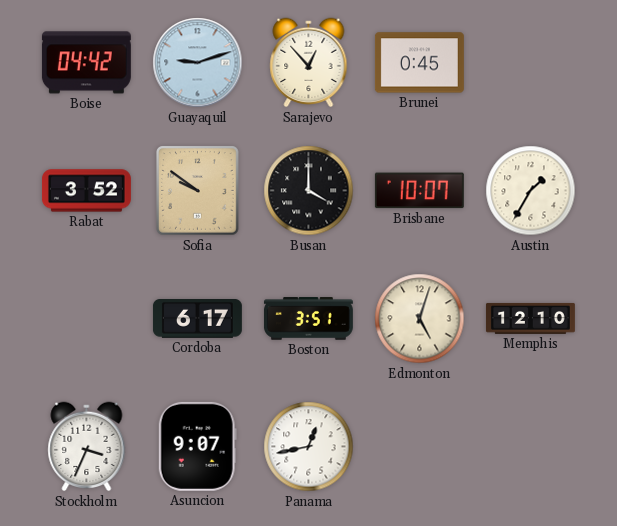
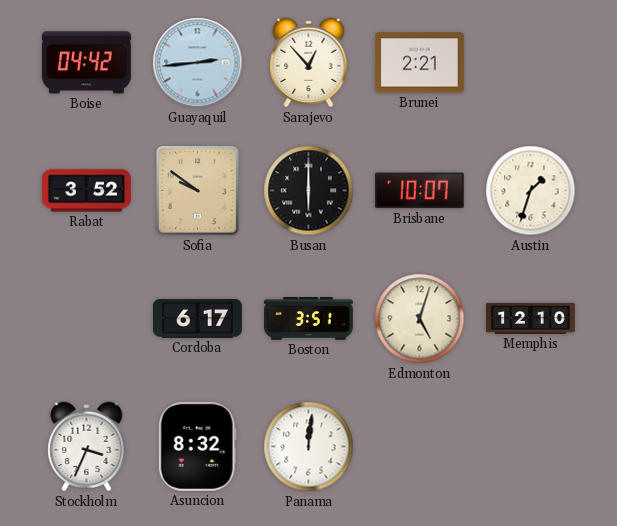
Guayaquil: 9:12 -> 2:44
Brunei: 0:45 -> 2:21
Busan: 4:00 -> 6:00
Austin: 1:35 -> 1:33
Asuncion: 9:07 -> 8:32
Panama: 12:43 -> 12:01
